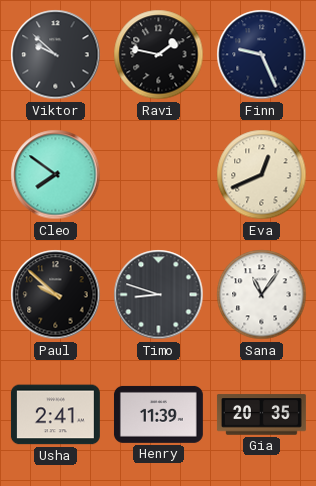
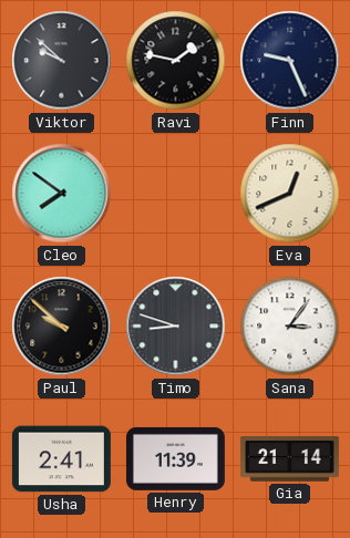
Sana: 11:06 -> 3:06
Gia: 20:35 -> 21:14
